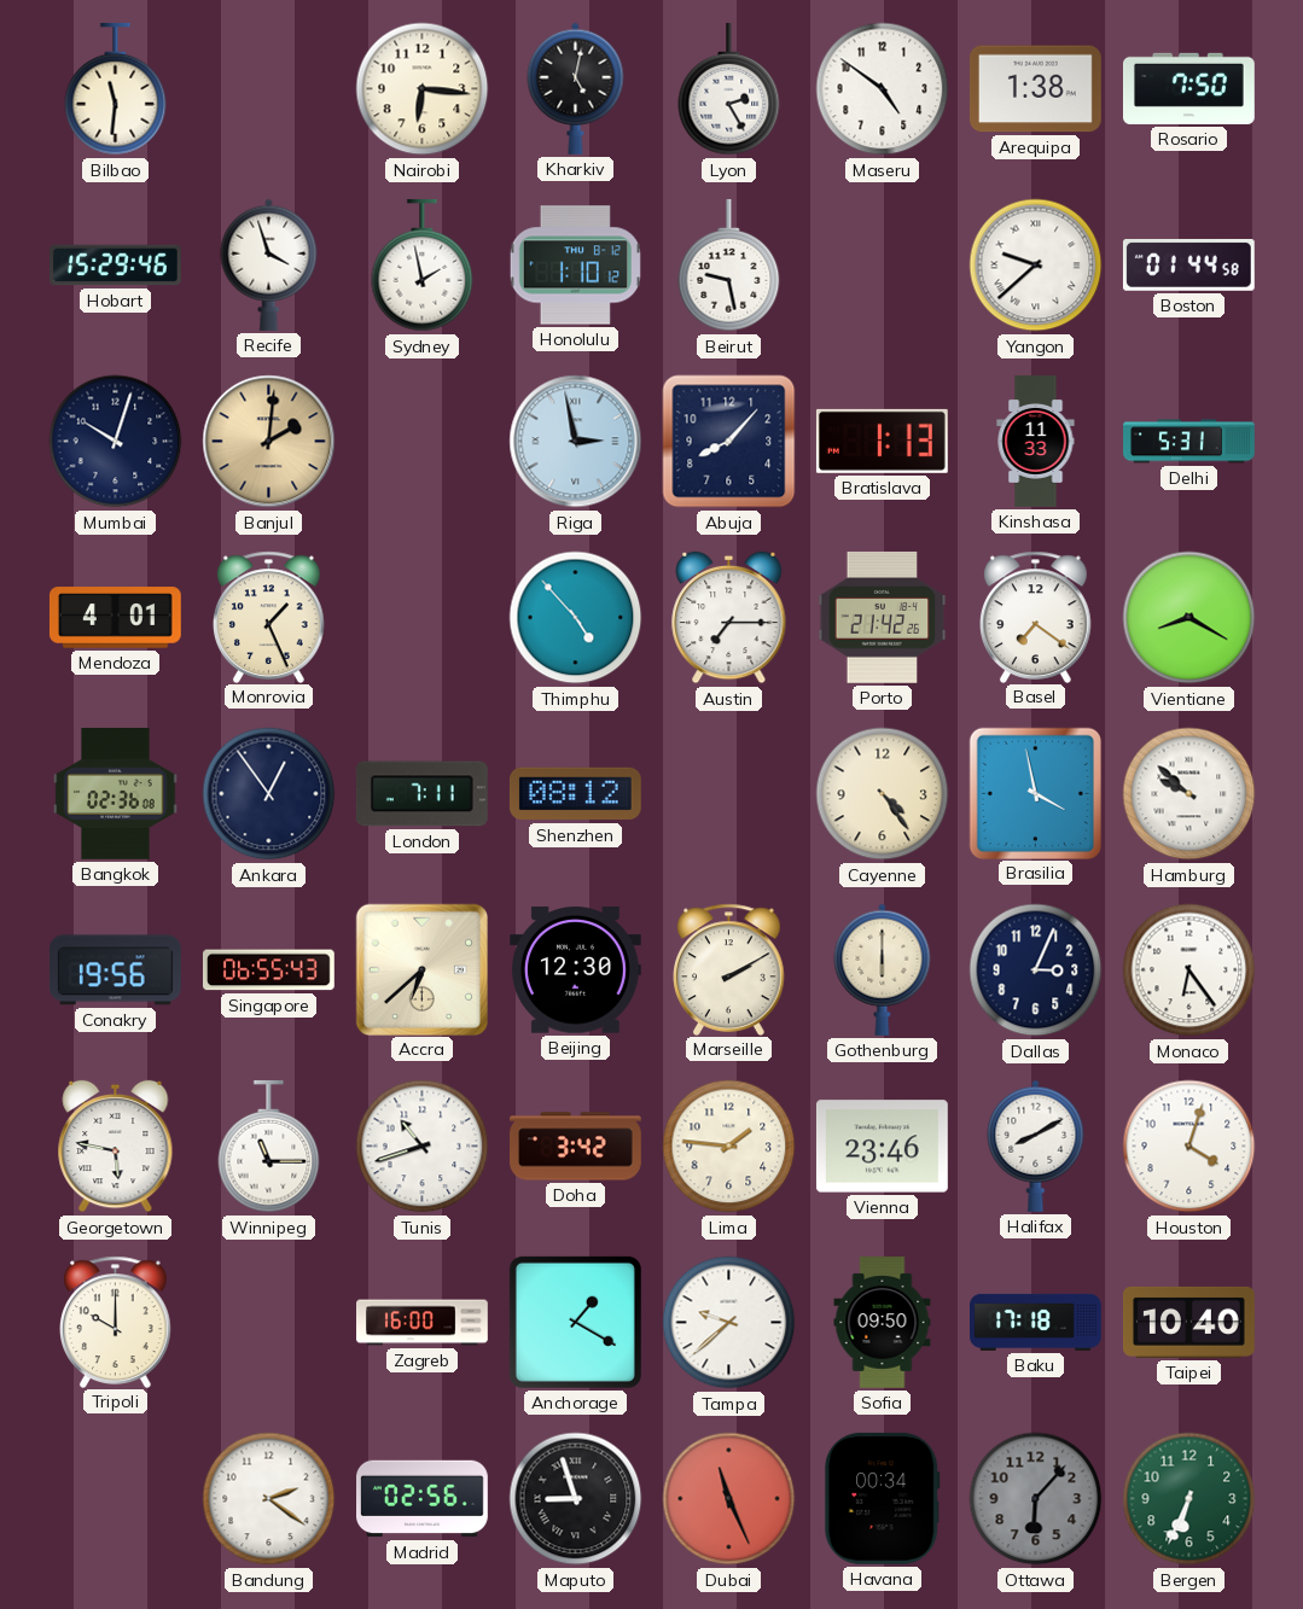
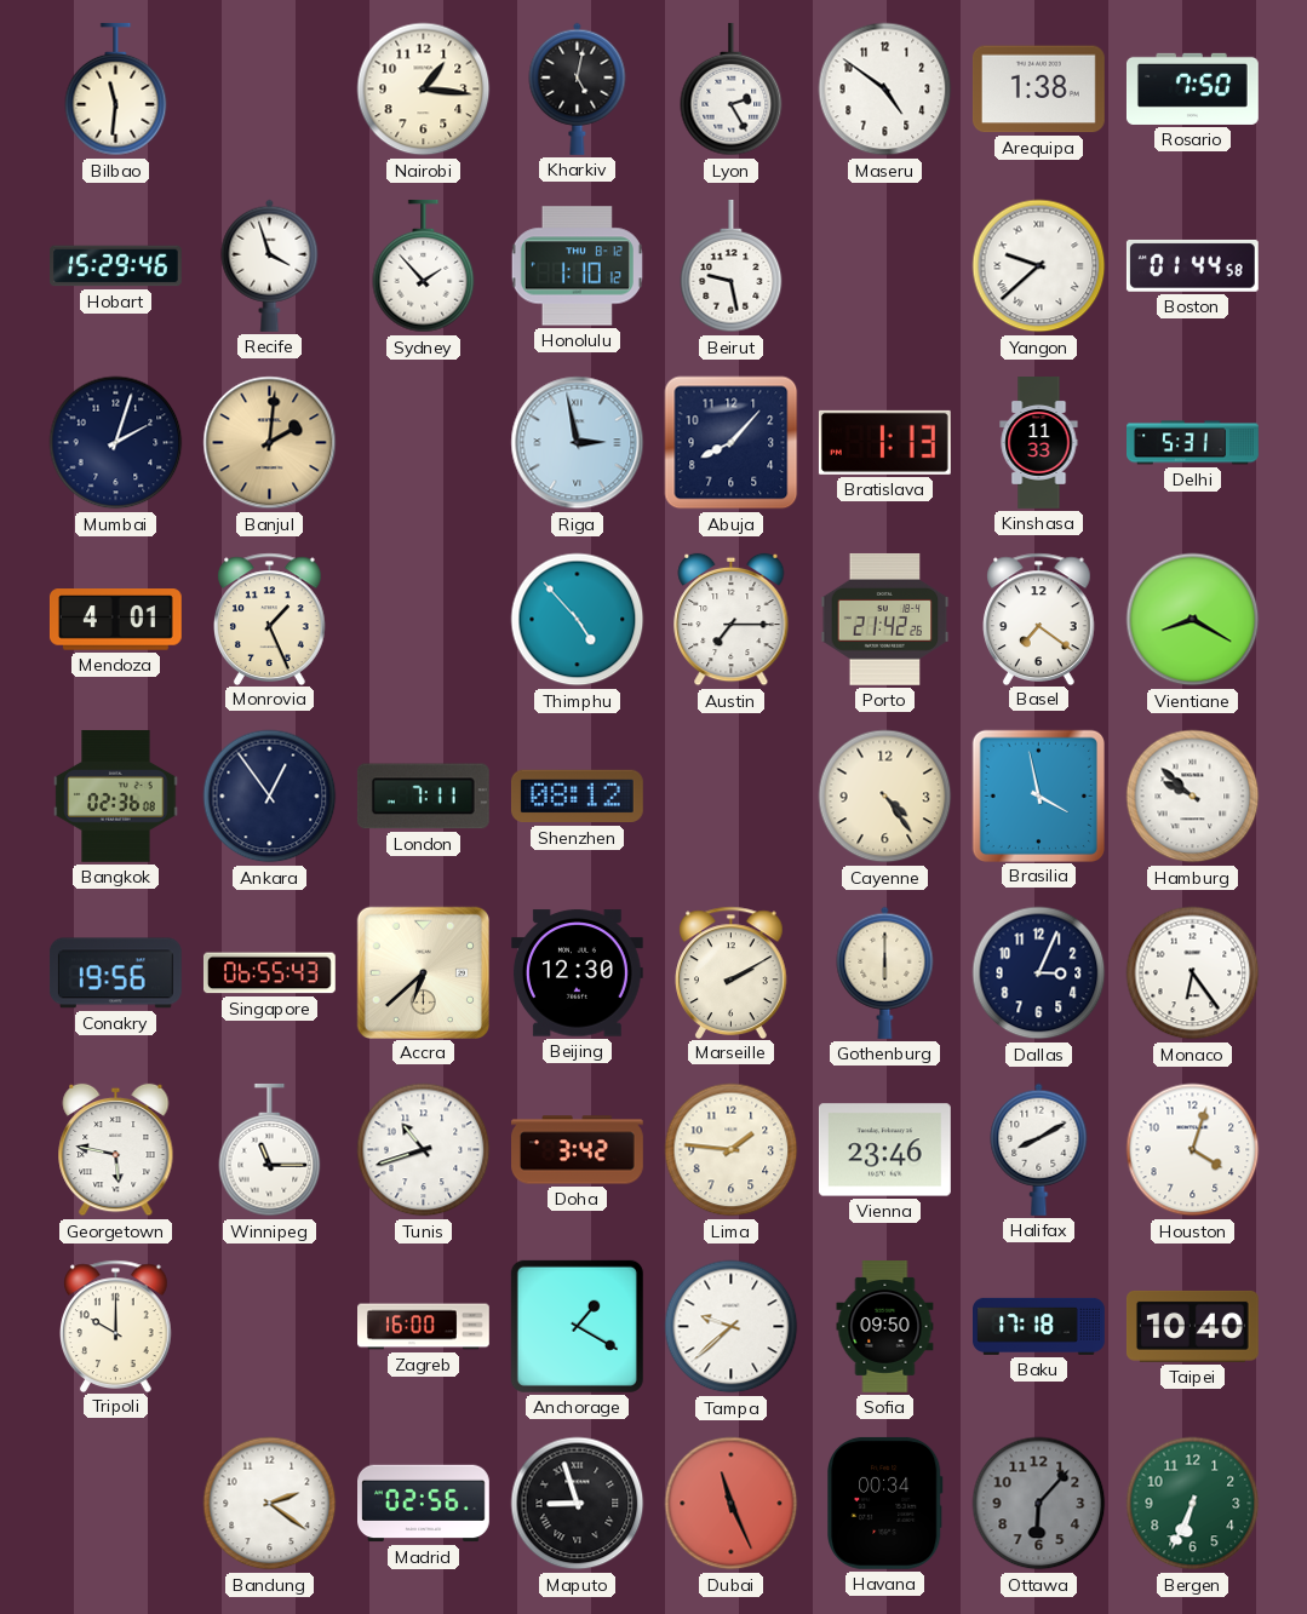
Nairobi: 6:16 -> 1:16
Sydney: 1:58 -> 1:53
Mumbai: 10:03 -> 2:03
